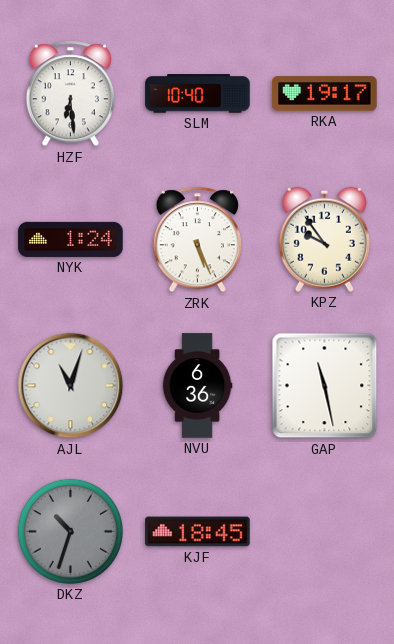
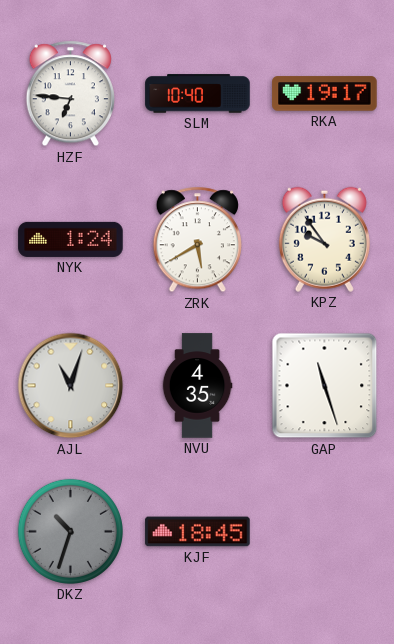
HZF: 6:29 -> 6:46
ZRK: 5:26 -> 5:40
NVU: 6:36 -> 4:35
GAP: 11:28 -> 11:27
